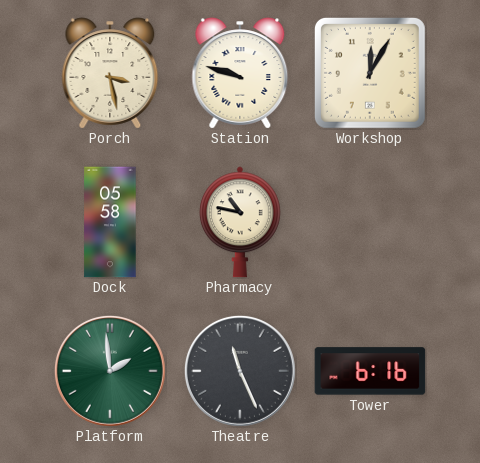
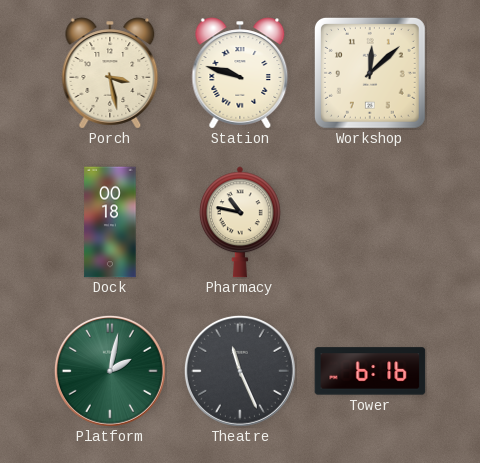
Workshop: 12:05 -> 12:08
Dock: 05:58 -> 00:18
Platform: 1:59 -> 2:02
